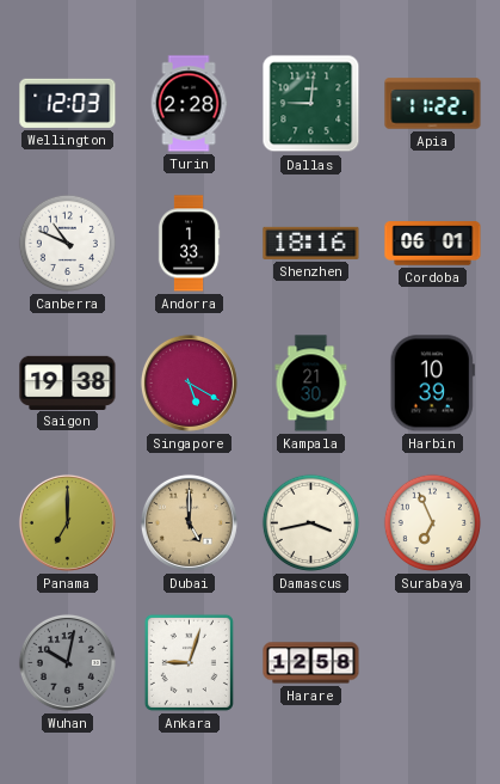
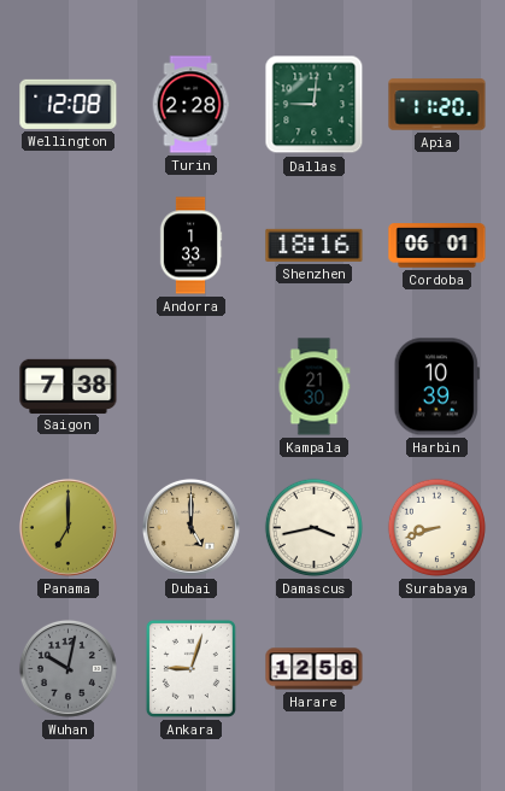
Wellington: 12:03 -> 12:08
Apia: 11:22 -> 11:20
Canberra: 10:49 -> none
Saigon: 19:38 -> 7:38
Singapore: 5:20 -> none
Surabaya: 6:56 -> 8:42
